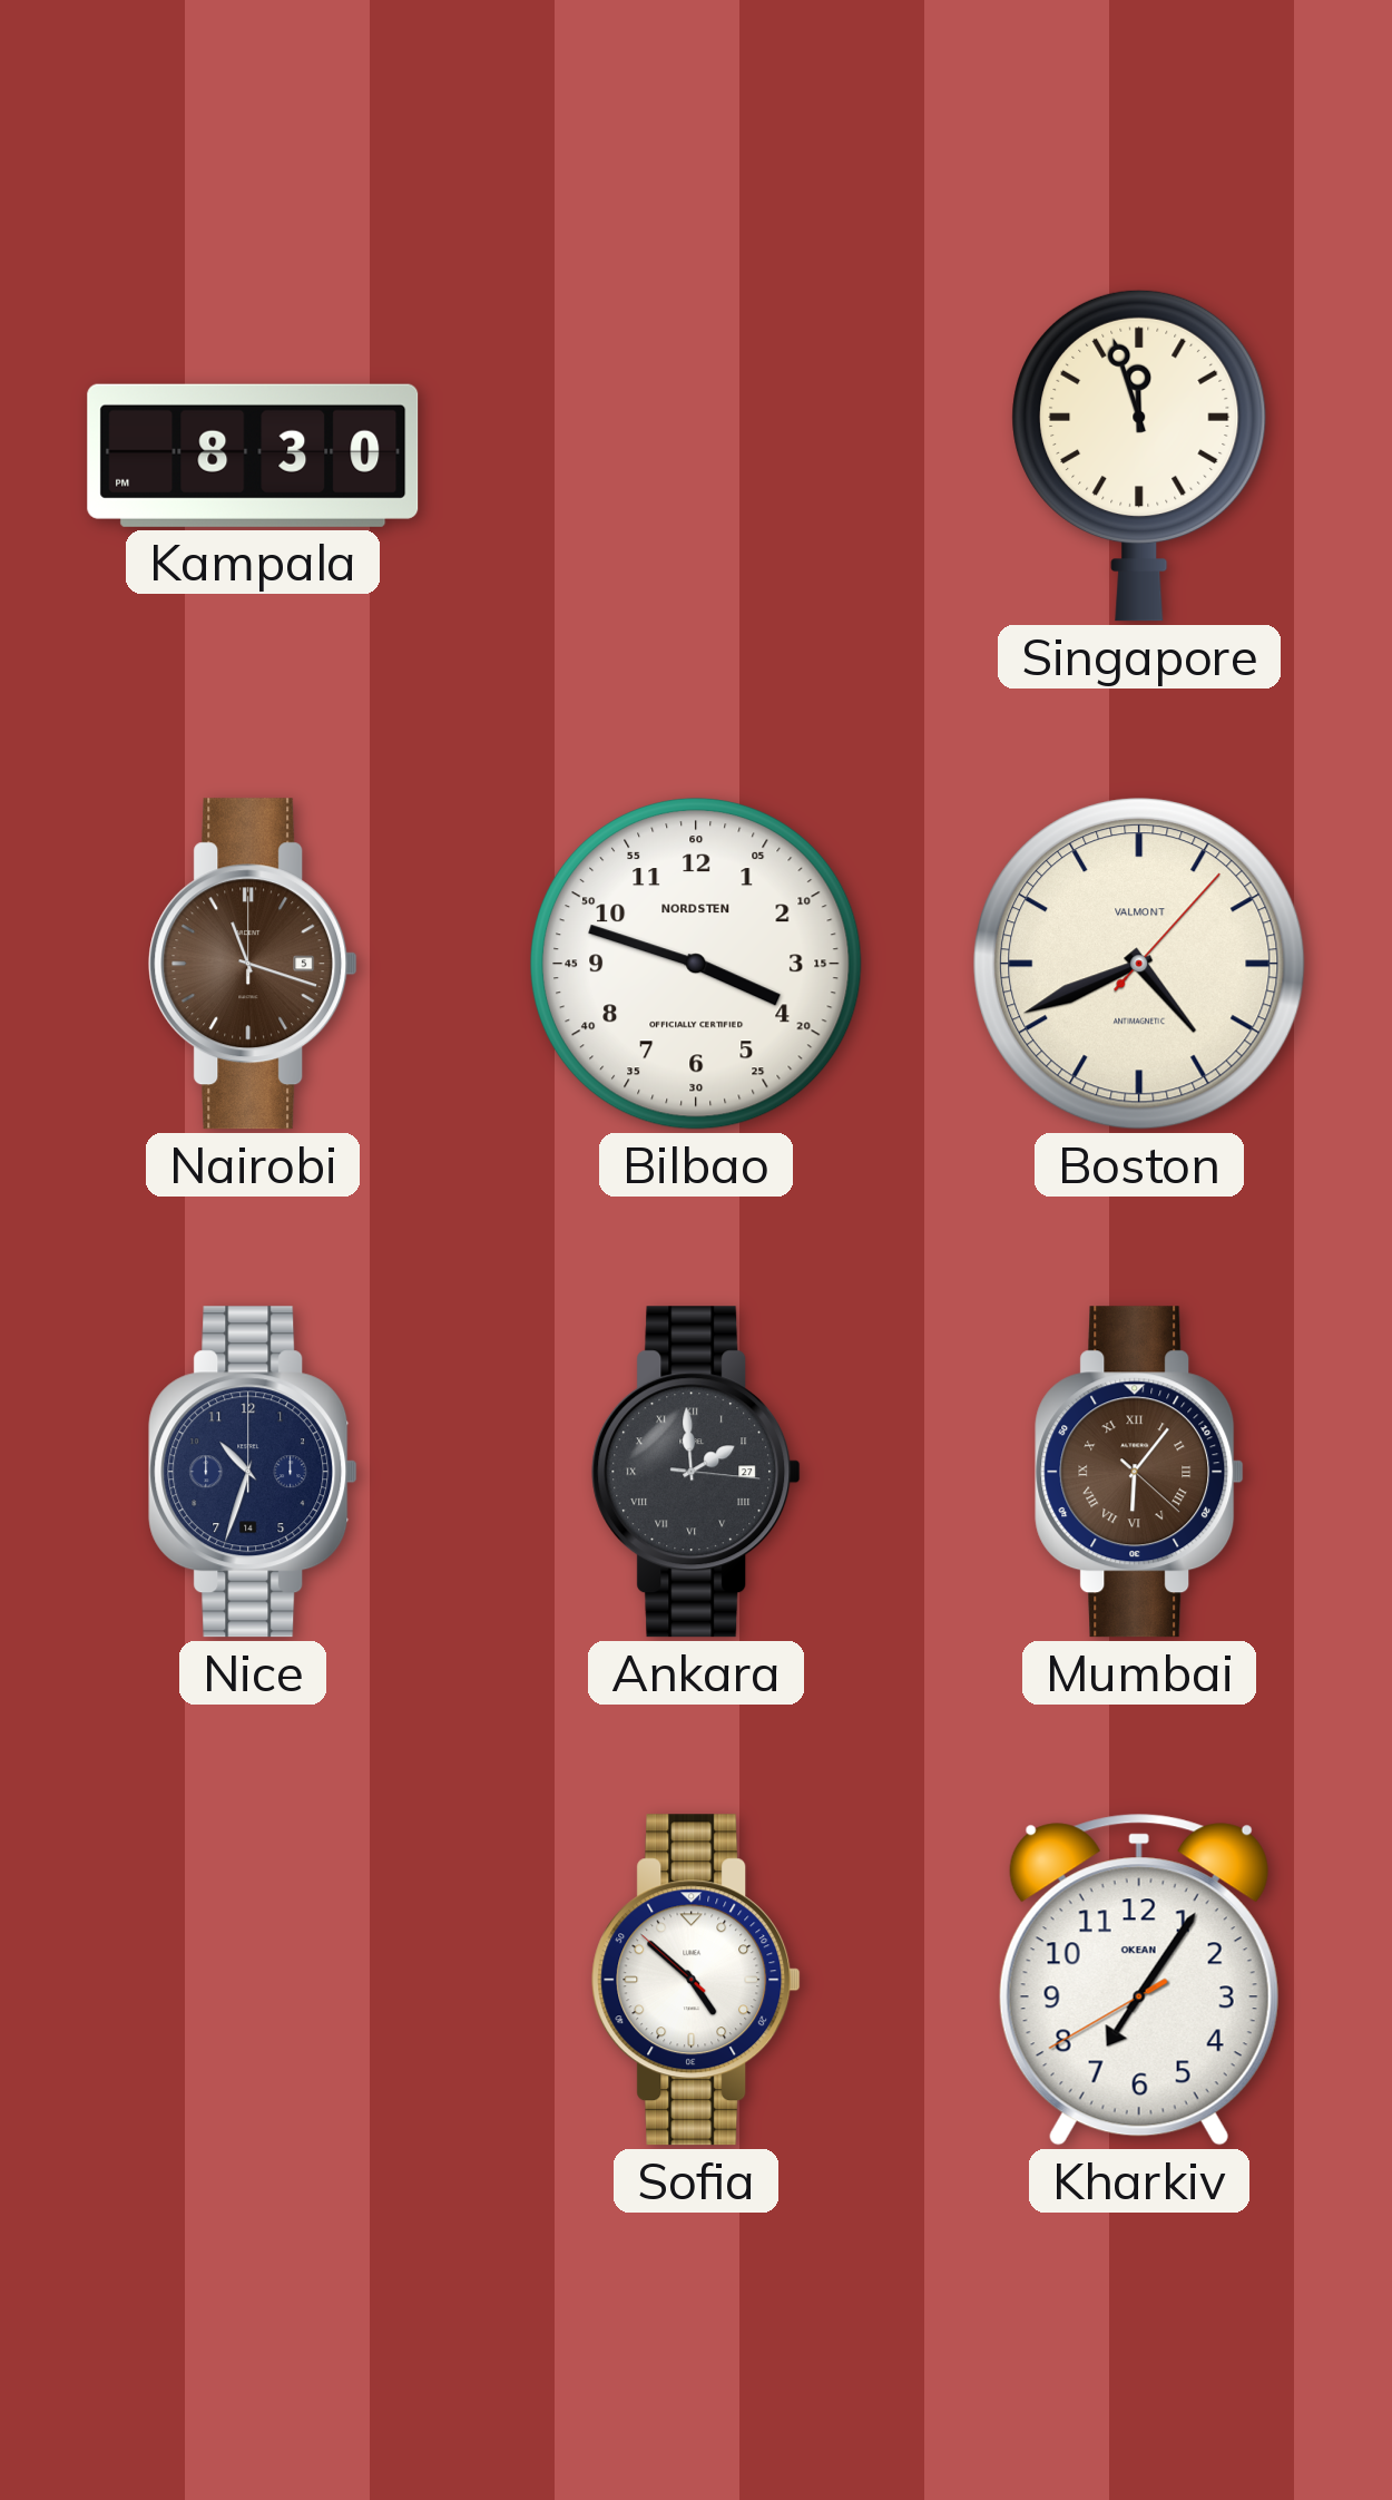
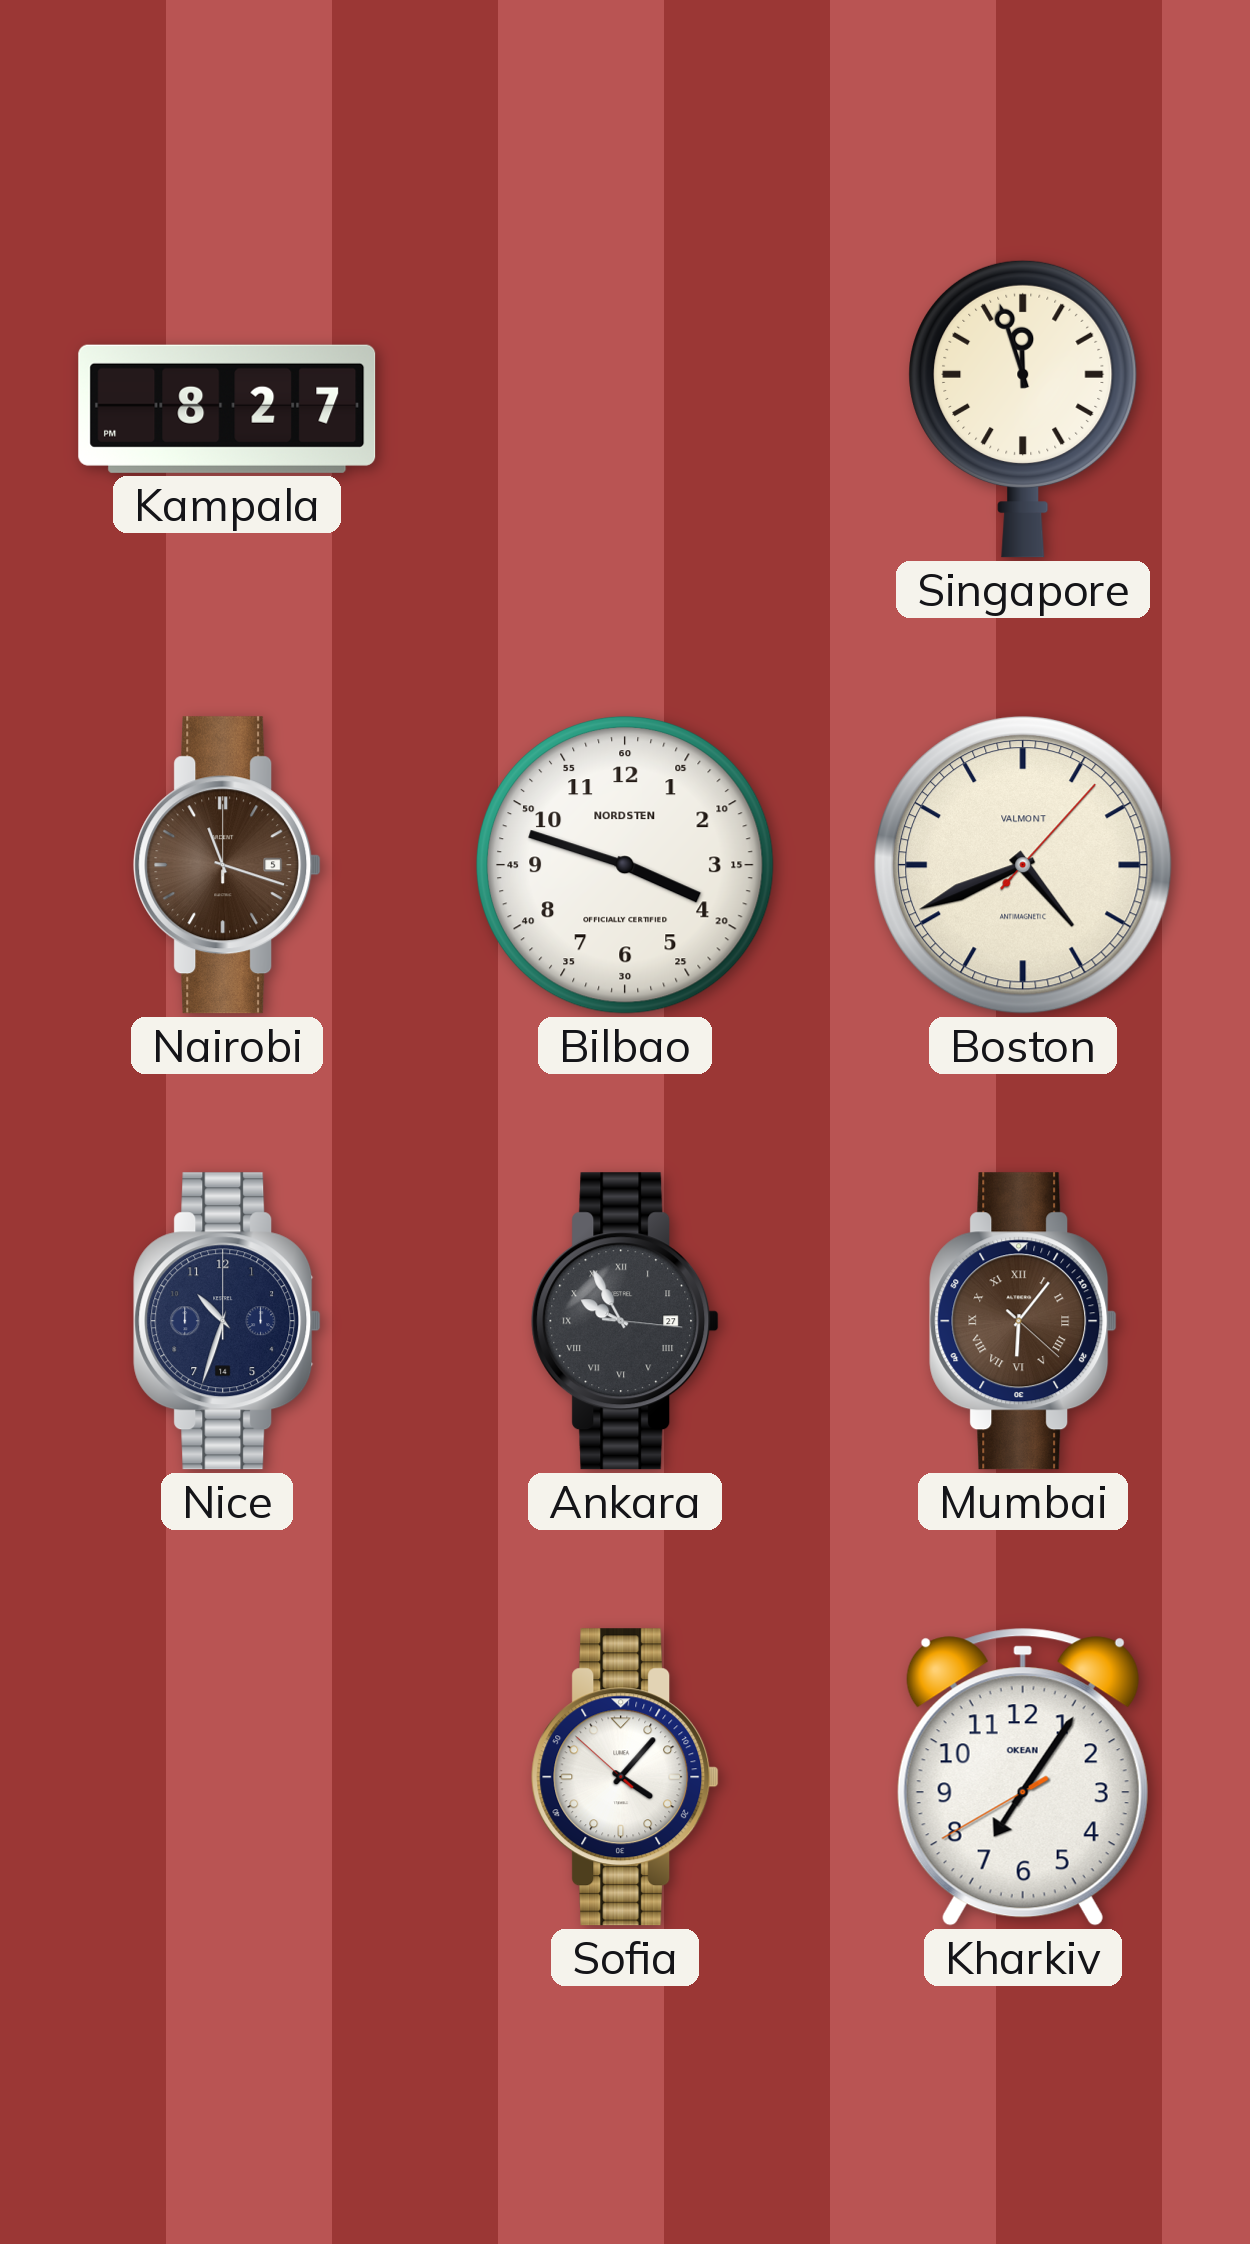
Kampala: 8:30 -> 8:27
Ankara: 1:59 -> 9:55
Sofia: 4:51 -> 4:06
